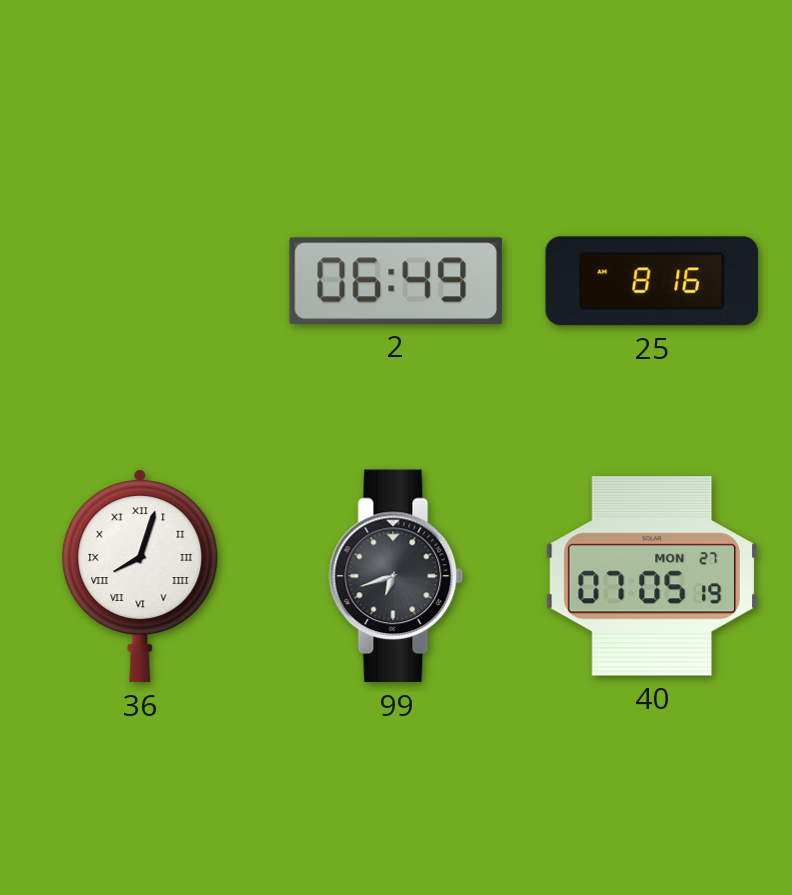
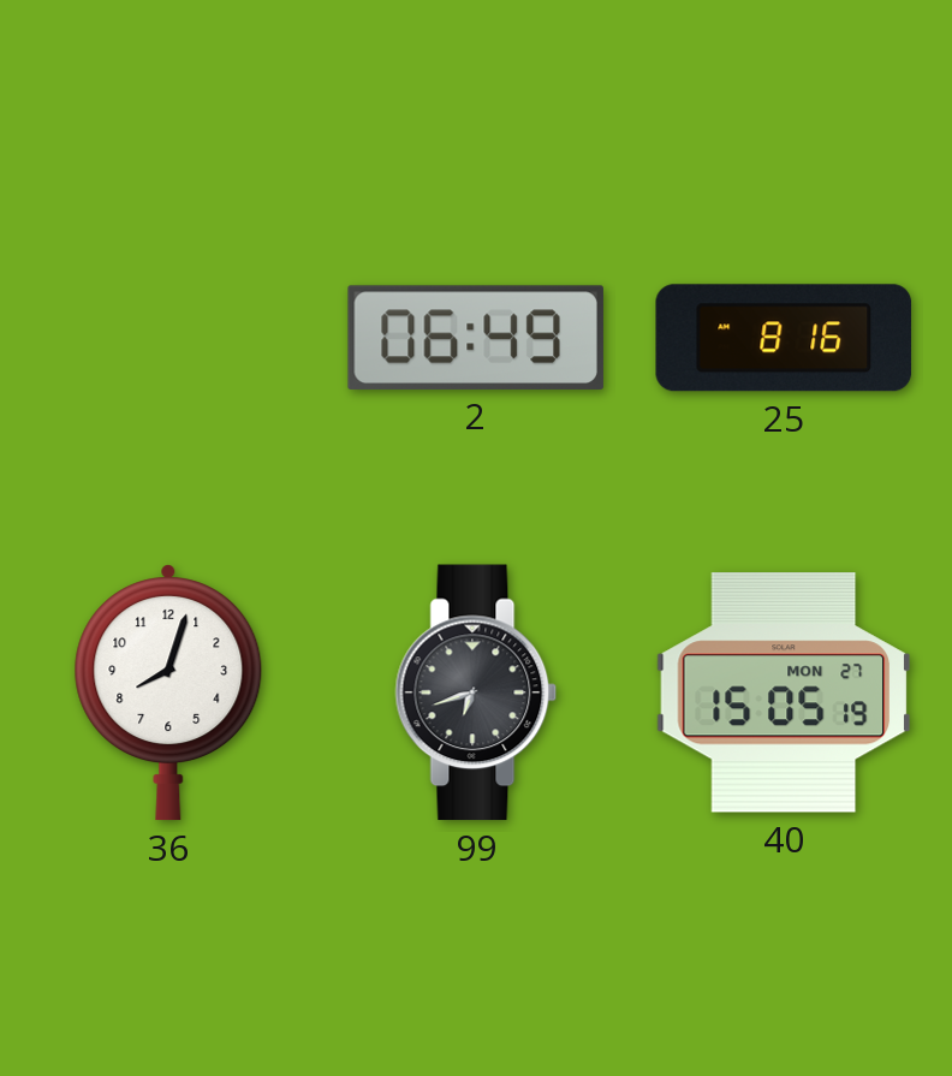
36 numerals: Roman -> Arabic
40: 07:05 -> 15:05
